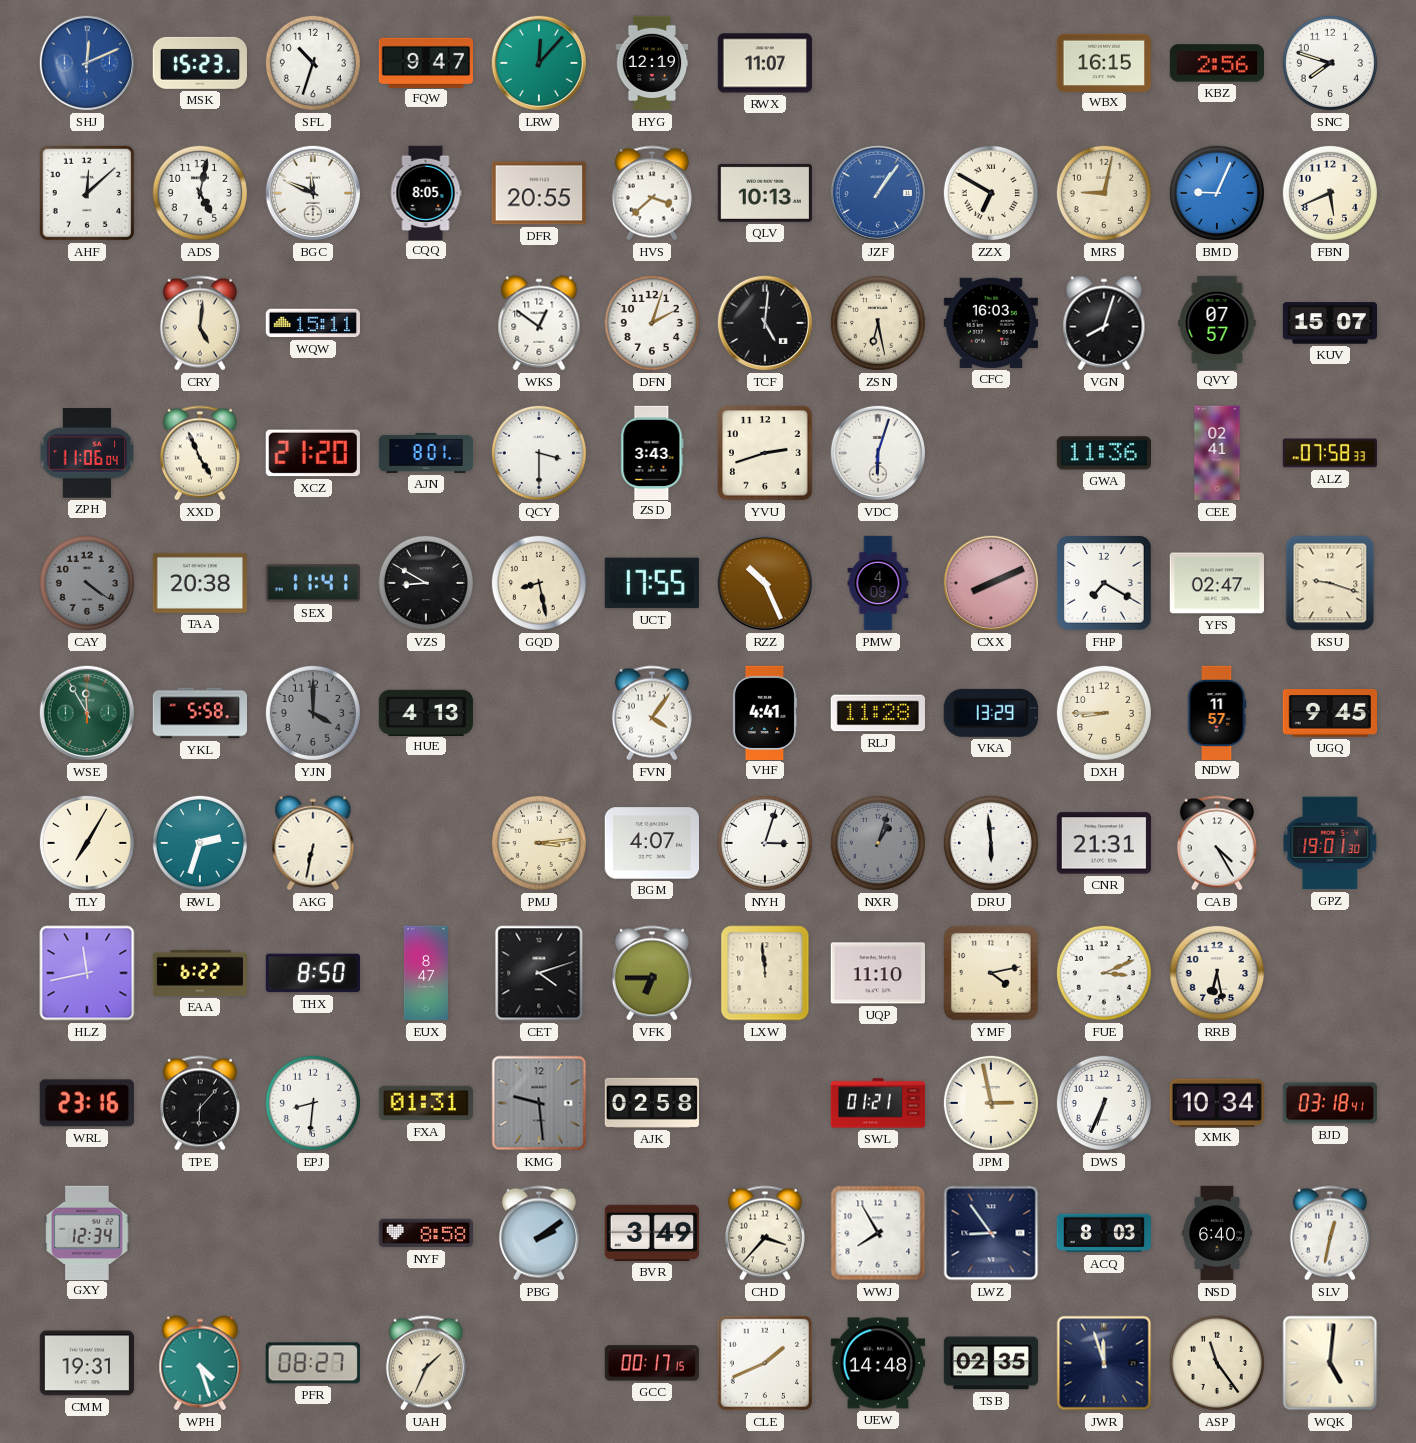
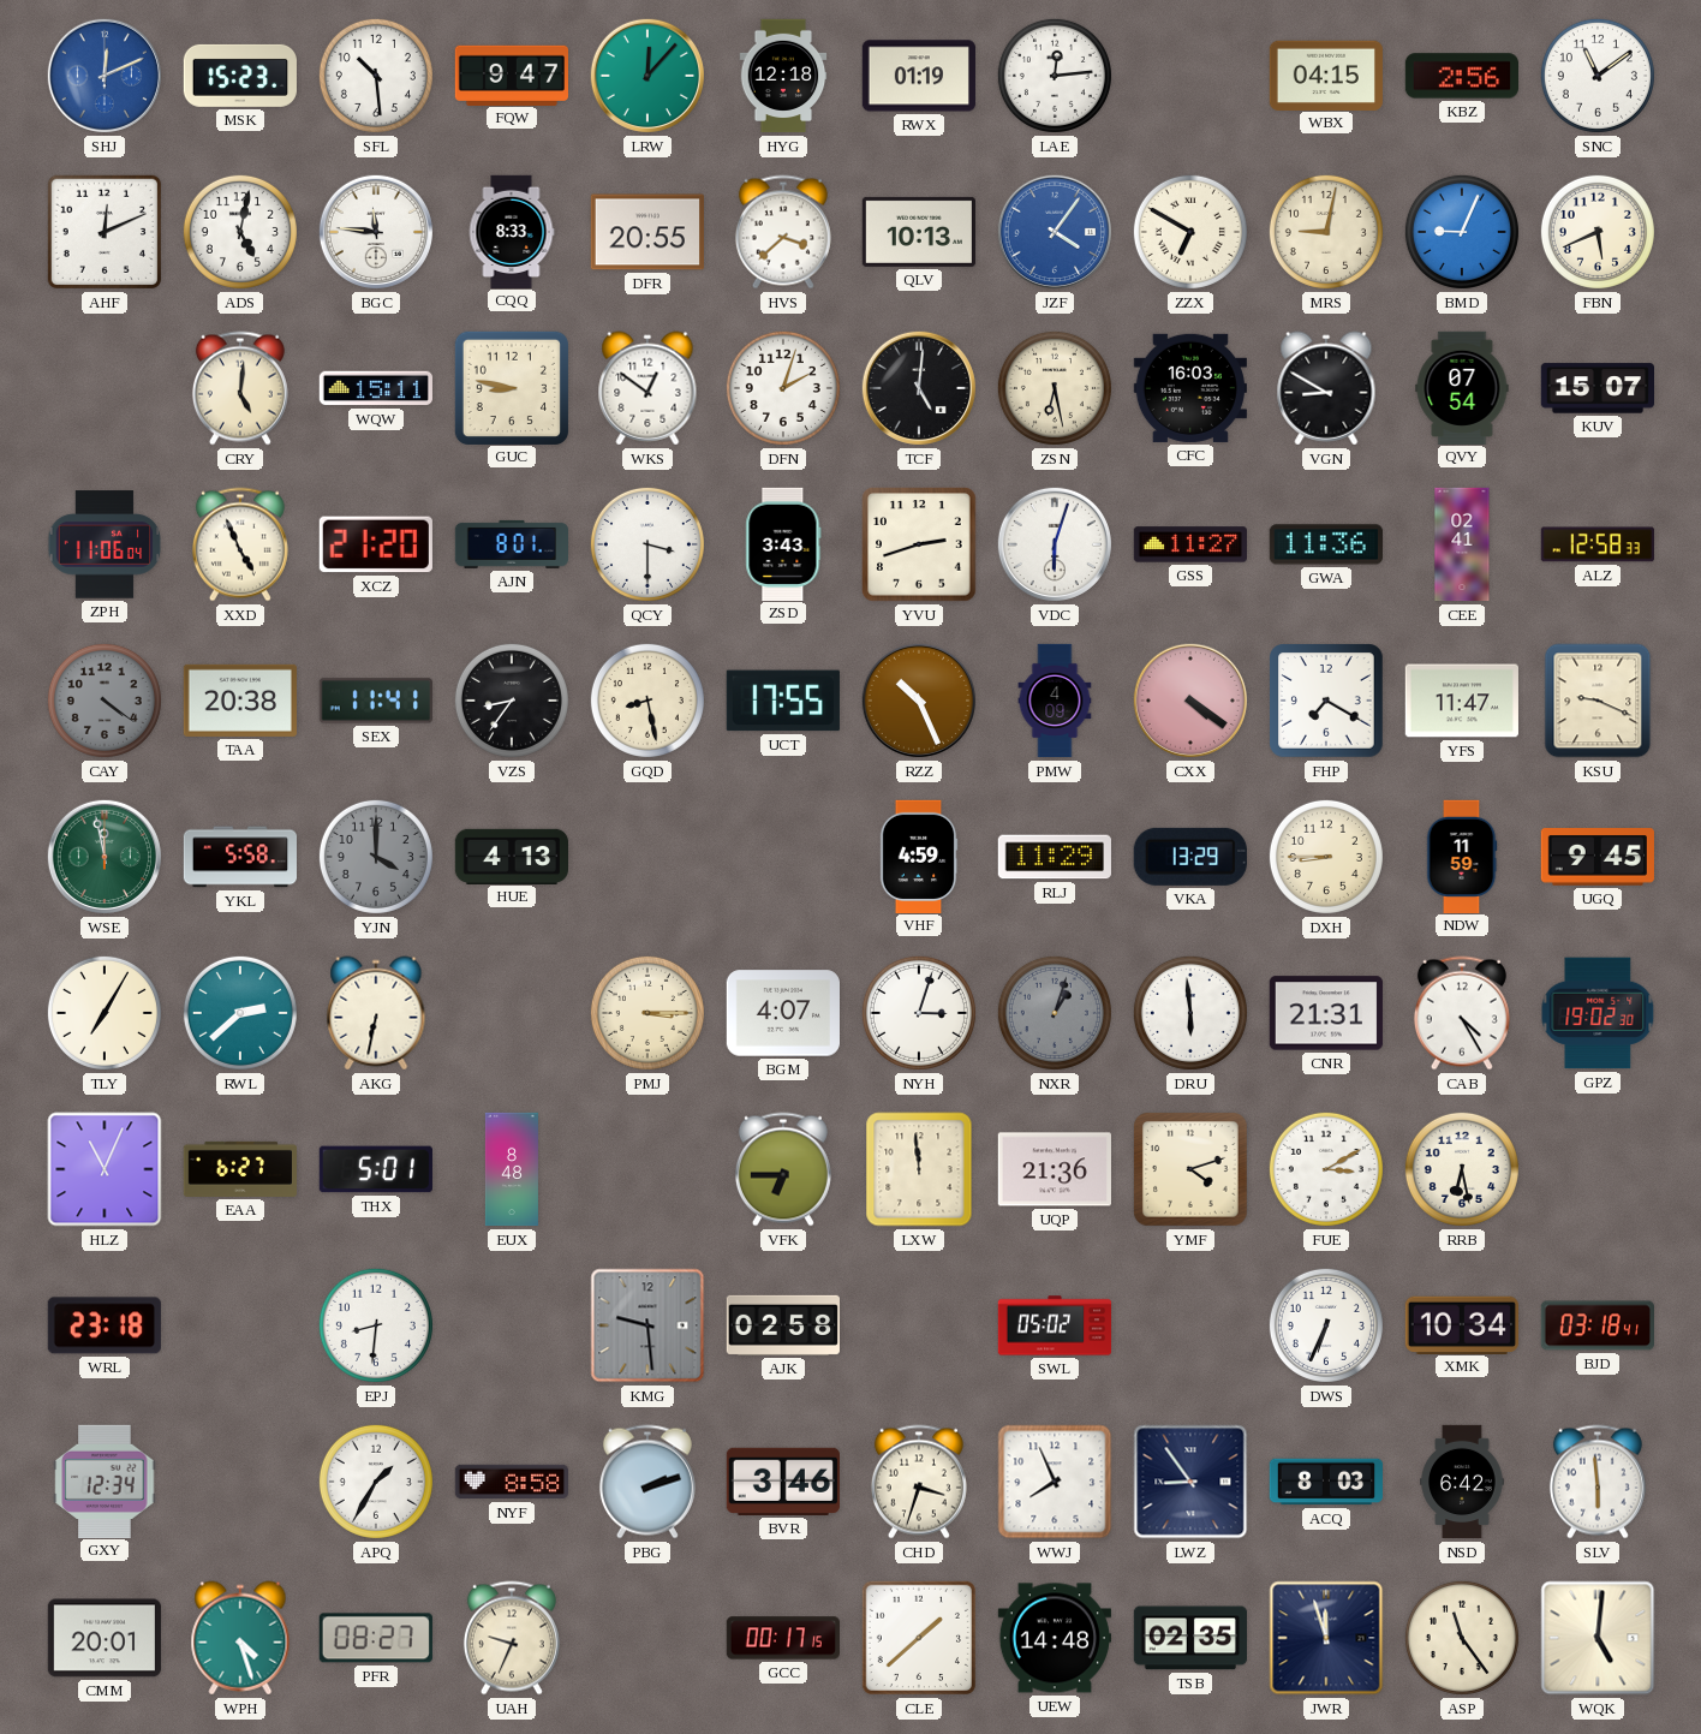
SFL: 10:33 -> 10:29
HYG: 12:19 -> 12:18
RWX: 11:07 -> 01:19
LAE: none -> 12:14
WBX: 16:15 -> 04:15
SNC: 7:48 -> 11:09
AHF: 12:08 -> 12:11
BGC: 11:49 -> 11:46
CQQ: 8:05 -> 8:33
JZF: 1:06 -> 4:06
GUC: none -> 8:47
VGN: 8:03 -> 8:50
QVY: 07:57 -> 07:54
GSS: none -> 11:27
ALZ: 07:58 -> 12:58
VZS: 8:50 -> 8:36
CXX: 8:11 -> 4:21
YFS: 02:47 -> 11:47
KSU: 9:18 -> 9:19
WSE: 11:55 -> 11:58
FVN: 4:06 -> none
VHF: 4:41 -> 4:59
RLJ: 11:28 -> 11:29
NDW: 11:57 -> 11:59
RWL: 2:33 -> 2:38
PMJ: 3:14 -> 3:15
GPZ: 19:01 -> 19:02
HLZ: 11:43 -> 11:04
EAA: 6:22 -> 6:27
THX: 8:50 -> 5:01
EUX: 8:47 -> 8:48
CET: 4:12 -> none
UQP: 11:10 -> 21:36
YMF: 4:13 -> 4:12
FUE: 3:11 -> 3:10
WRL: 23:16 -> 23:18
TPE: 6:07 -> none
FXA: 01:31 -> none
SWL: 01:21 -> 05:02
JPM: 2:58 -> none
APQ: none -> 1:35
PBG: 2:09 -> 2:12
BVR: 3:49 -> 3:46
CHD: 3:37 -> 3:33
WWJ: 7:55 -> 7:56
NSD: 6:40 -> 6:42
SLV: 12:32 -> 5:59
CMM: 19:31 -> 20:01
UAH: 1:34 -> 9:34
CLE: 1:41 -> 1:38
